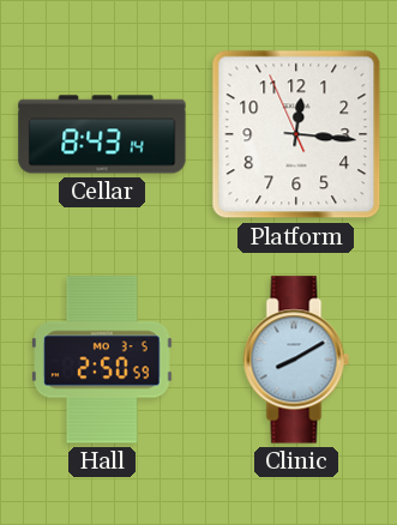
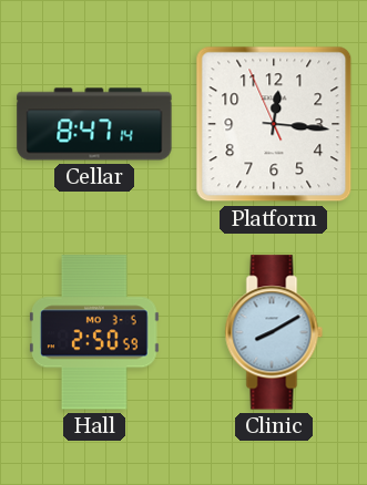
Cellar: 8:43 -> 8:47
